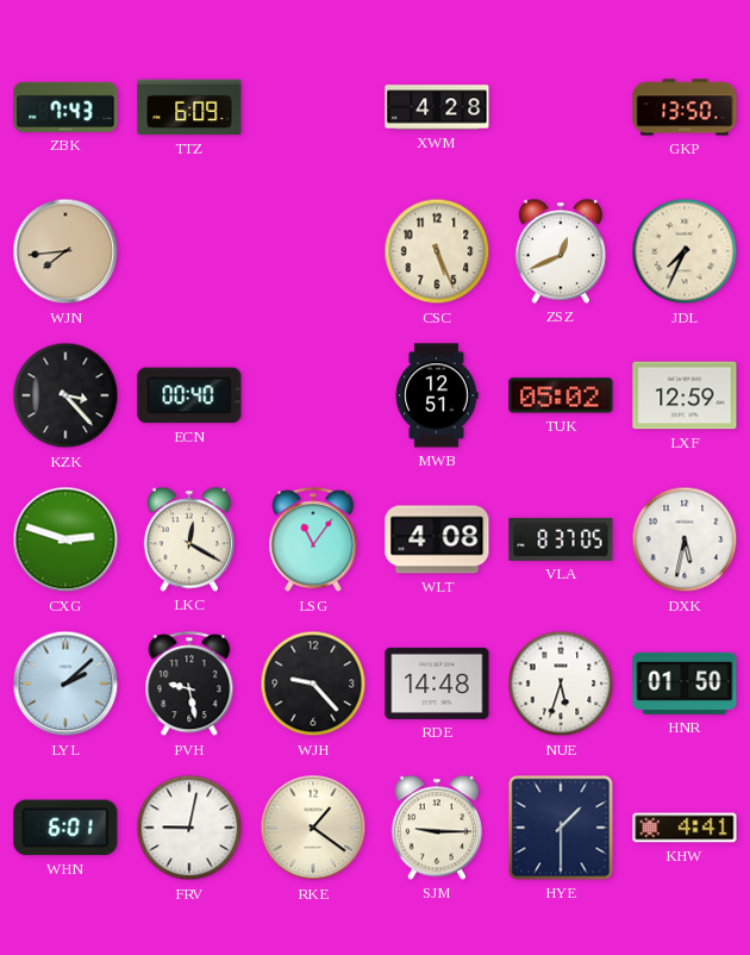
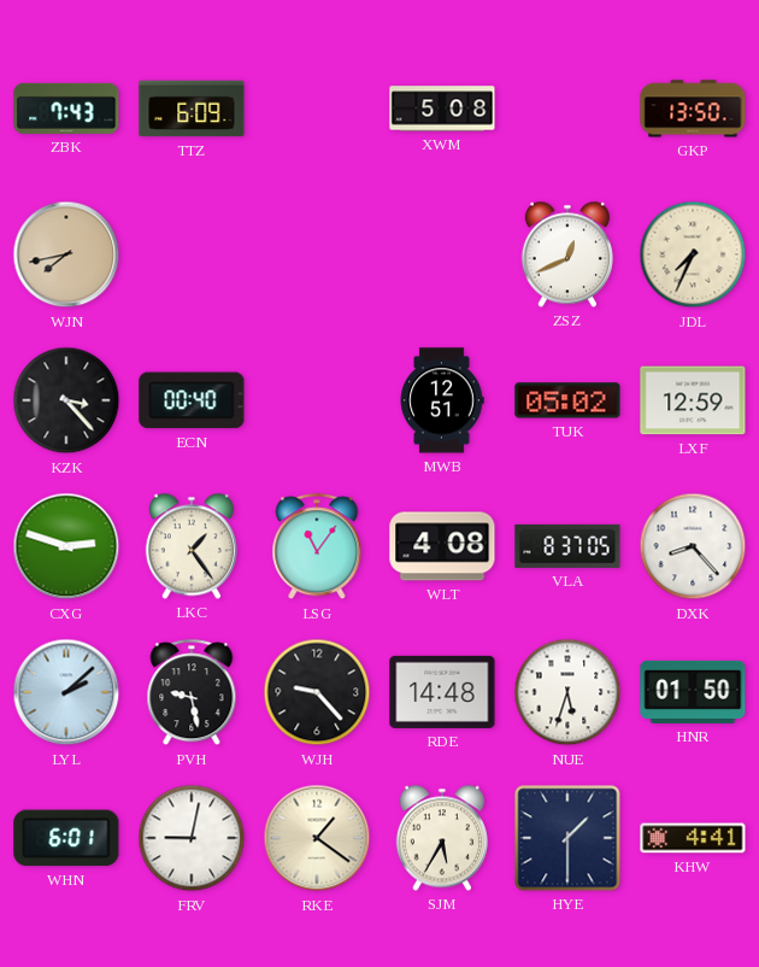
XWM: 4:28 -> 5:08
WJN: 7:44 -> 7:43
CSC: 5:26 -> none
LKC: 12:20 -> 1:24
DXK: 5:32 -> 8:23
SJM: 9:15 -> 5:35
